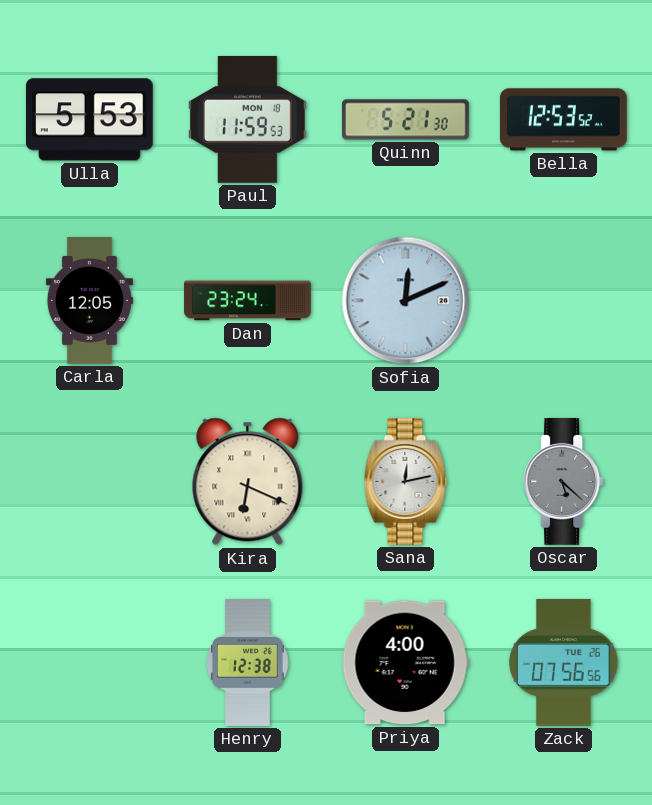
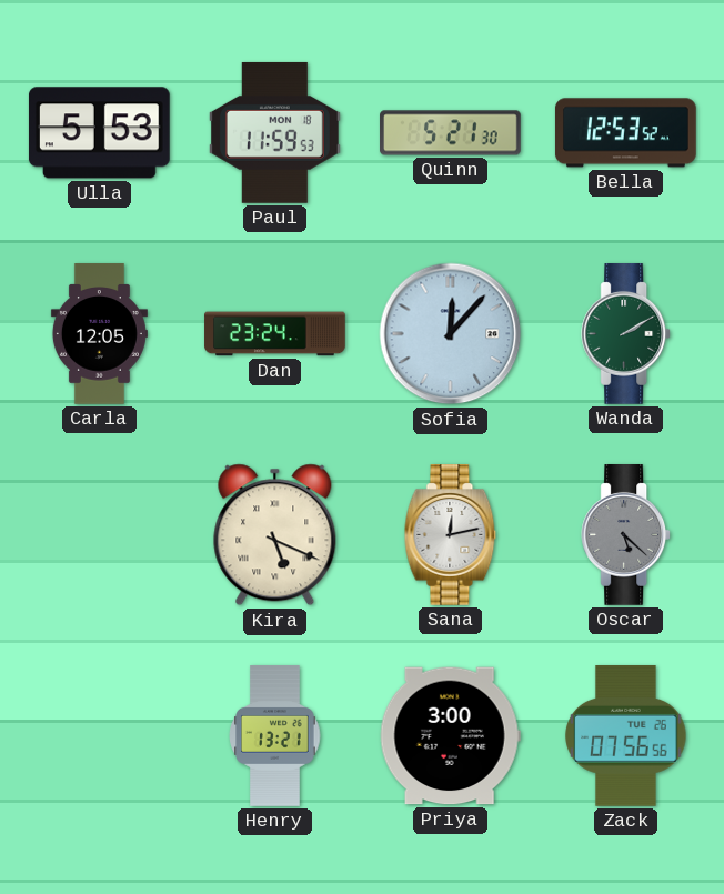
Sofia: 12:11 -> 12:07
Wanda: none -> 2:10
Kira: 6:19 -> 5:19
Henry: 12:38 -> 13:21
Priya: 4:00 -> 3:00
